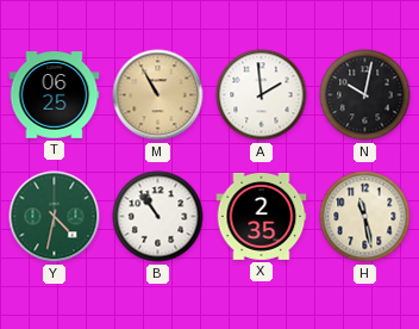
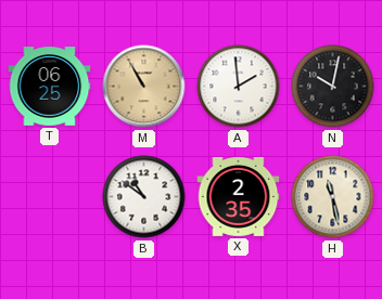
Y: 4:32 -> none
B: 10:54 -> 10:51
